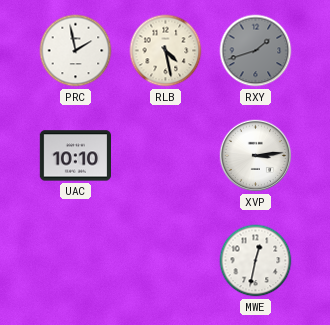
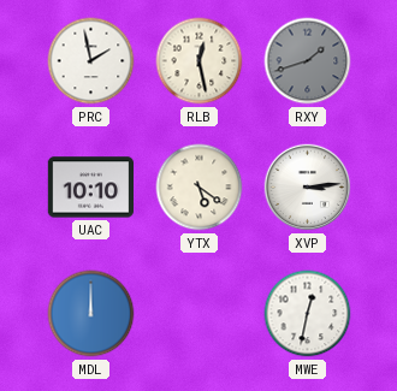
RLB: 4:28 -> 12:28
YTX: none -> 5:21
MDL: none -> 12:00
